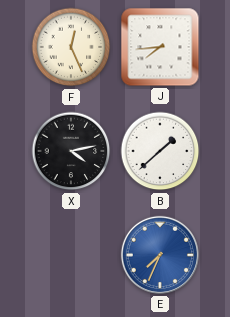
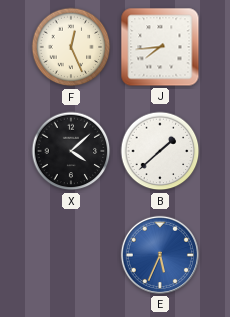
X: 4:13 -> 4:08
E: 7:34 -> 5:34
